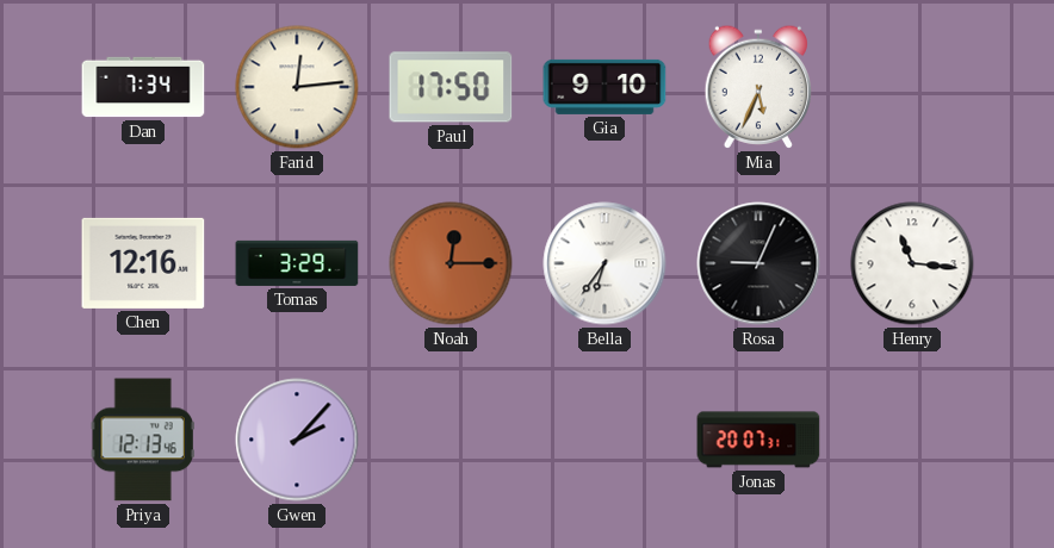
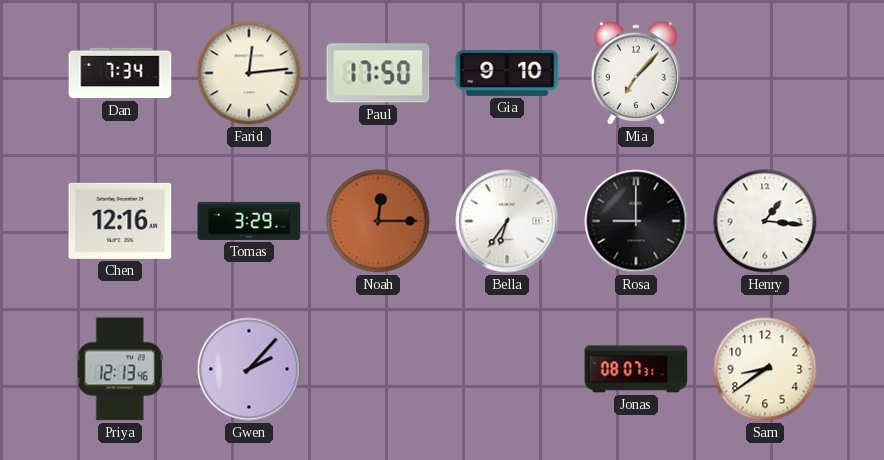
Mia: 5:34 -> 7:07
Rosa: 9:04 -> 9:00
Henry: 11:16 -> 1:16
Jonas: 20:07 -> 08:07
Sam: none -> 8:39
